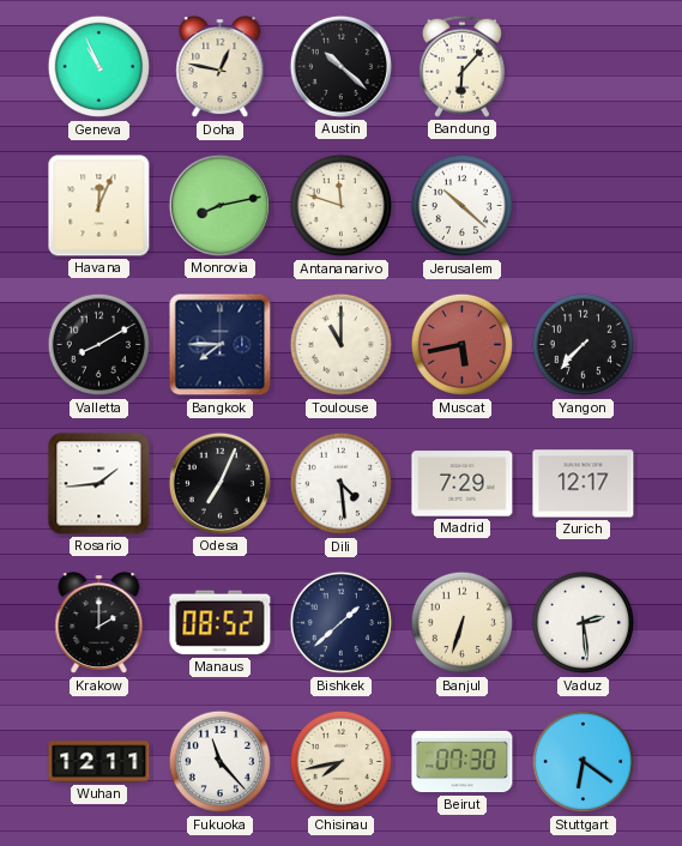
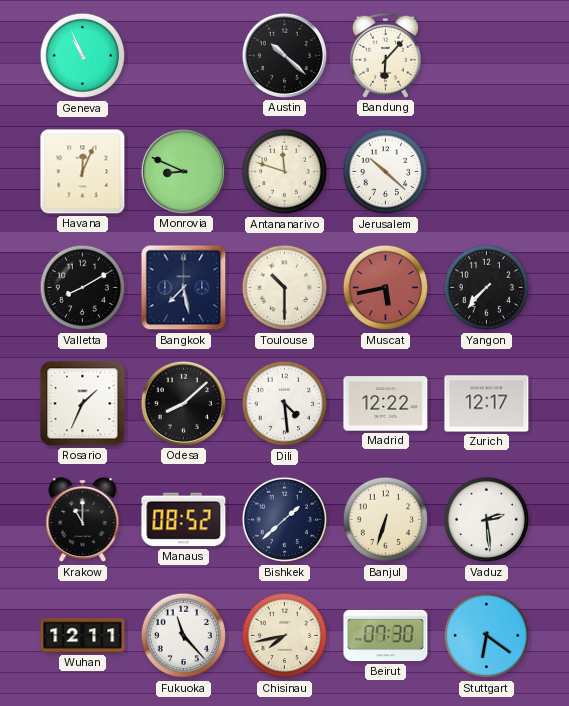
Doha: 12:47 -> none
Monrovia: 8:13 -> 8:49
Bangkok: 7:45 -> 7:28
Toulouse: 11:00 -> 10:30
Rosario: 1:44 -> 1:34
Odesa: 7:04 -> 8:08
Madrid: 7:29 -> 12:22
Krakow: 2:00 -> 11:00
